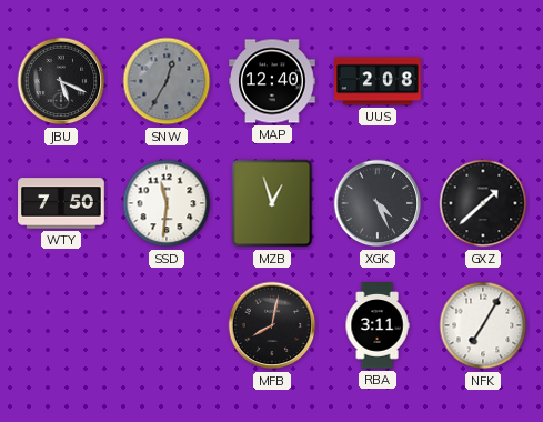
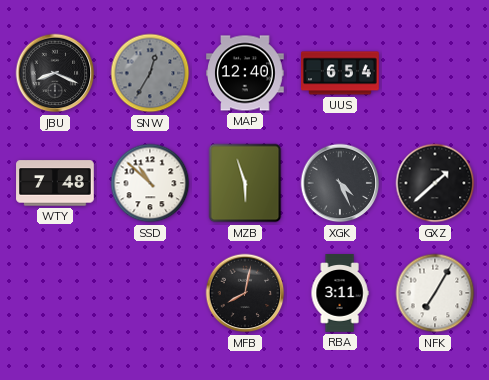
JBU: 5:19 -> 8:19
UUS: 2:08 -> 6:54
WTY: 7:50 -> 7:48
SSD: 11:31 -> 10:52
MZB: 12:57 -> 5:57
